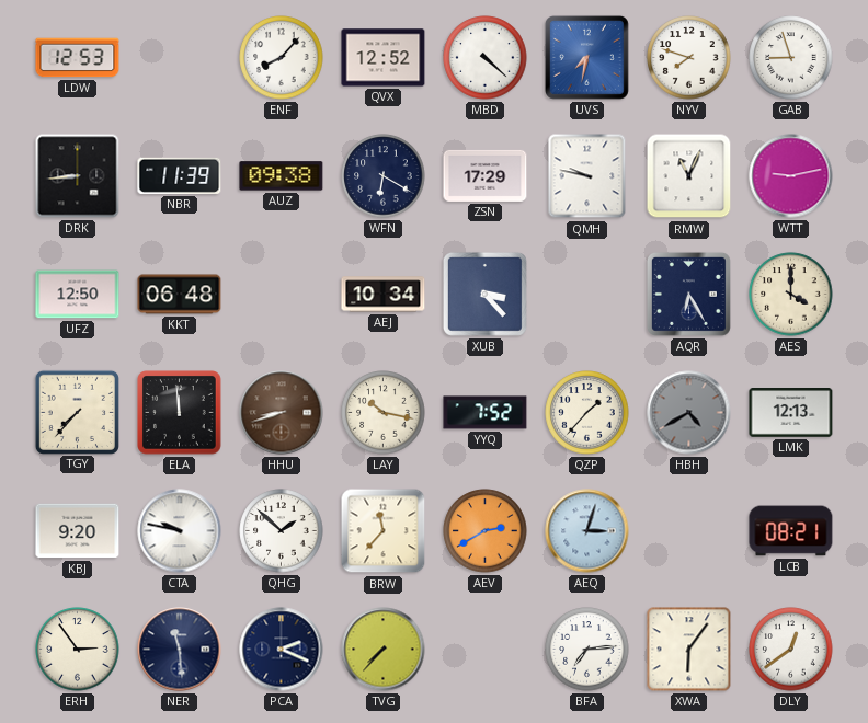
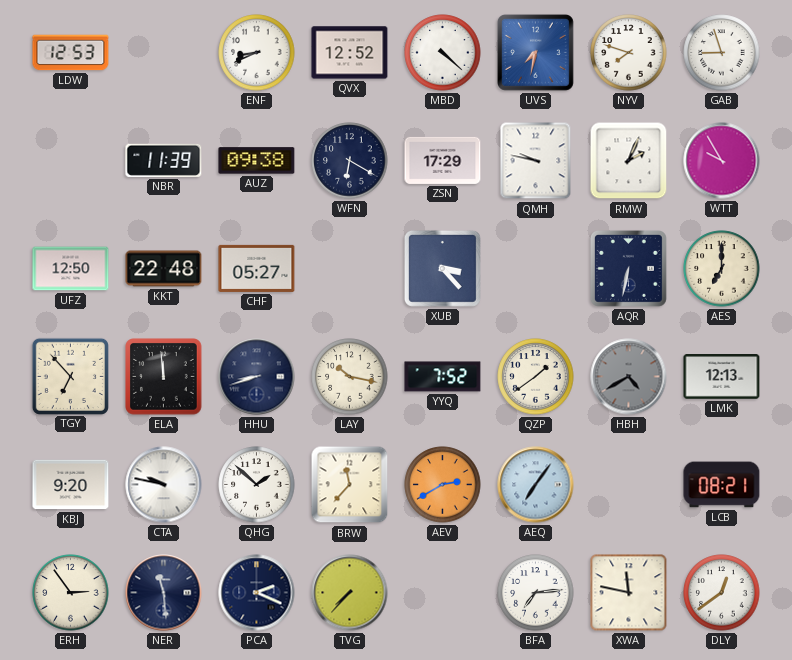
ENF: 8:07 -> 8:41
DRK: 8:44 -> none
RMW: 11:04 -> 2:04
WTT: 9:13 -> 9:55
KKT: 06:48 -> 22:48
CHF: none -> 05:27
AEJ: 10:34 -> none
AQR: 6:25 -> 6:32
AES: 4:00 -> 7:00
TGY: 7:37 -> 6:53
HHU dial: brown -> navy
QZP: 1:37 -> 1:39
AEQ: 3:03 -> 7:06
XWA: 6:06 -> 11:47
